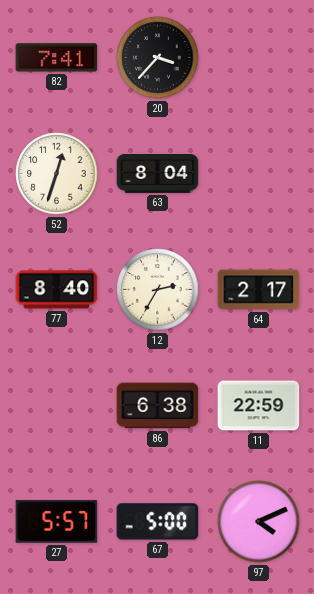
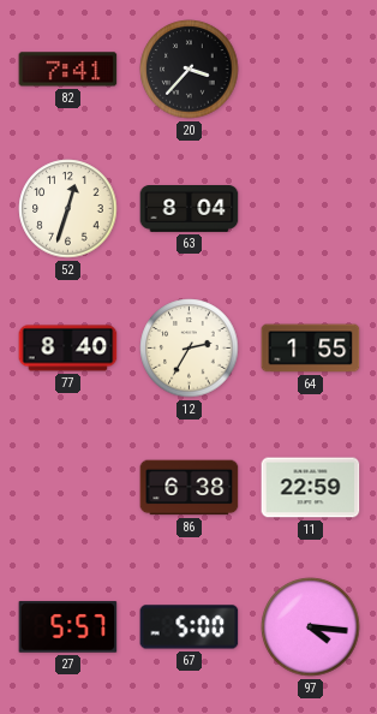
64: 2:17 -> 1:55
97: 4:11 -> 4:16
